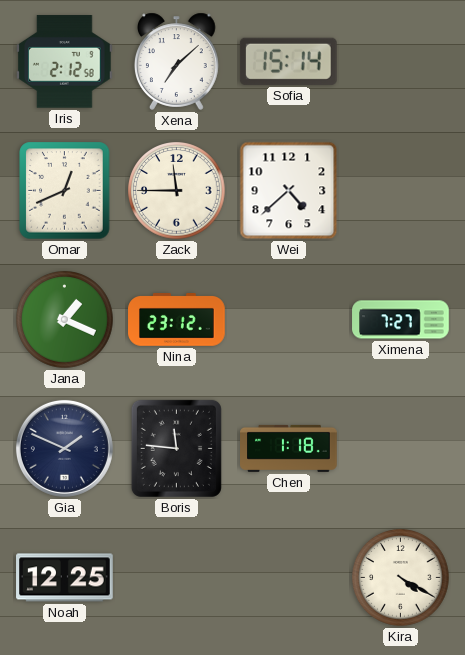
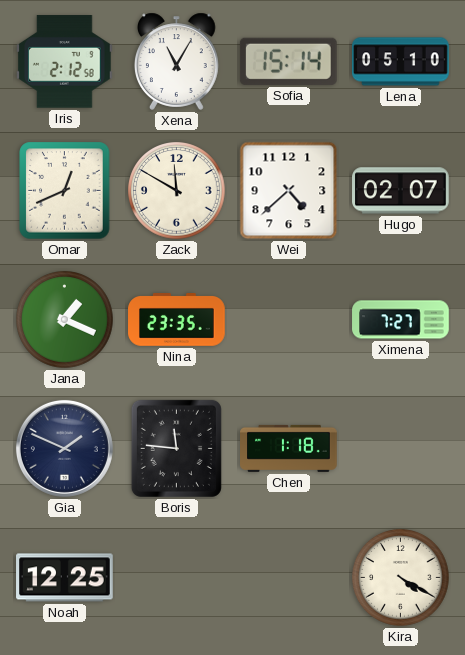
Xena: 7:08 -> 11:05
Lena: none -> 05:10
Zack: 11:45 -> 11:50
Hugo: none -> 02:07
Nina: 23:12 -> 23:35
